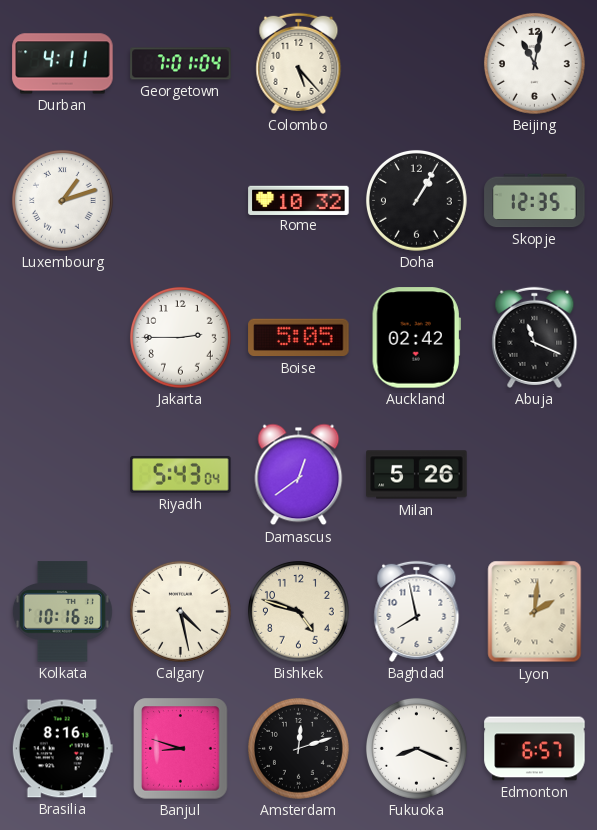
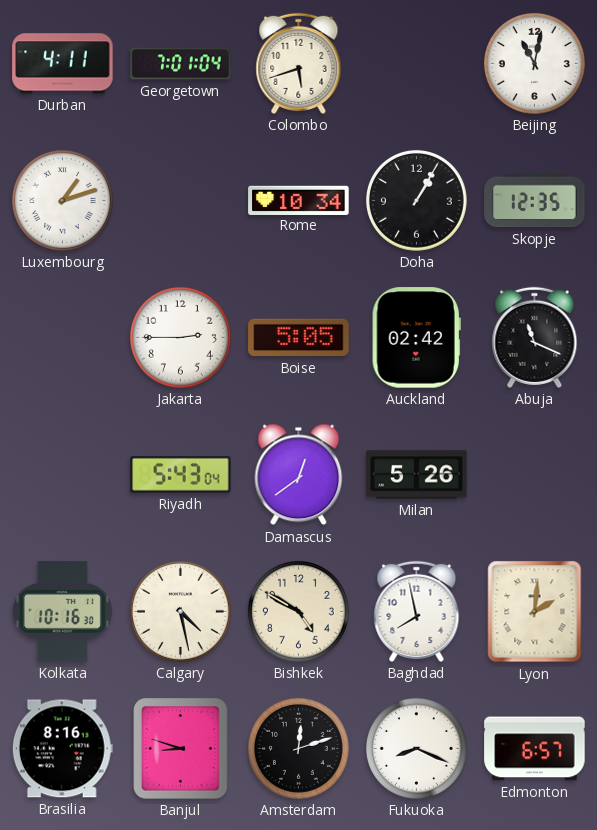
Colombo: 5:23 -> 5:42
Rome: 10:32 -> 10:34
Bishkek: 4:48 -> 4:50
